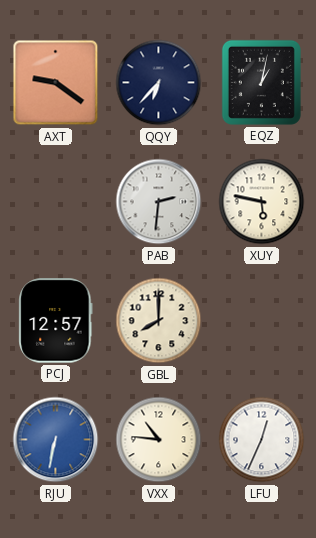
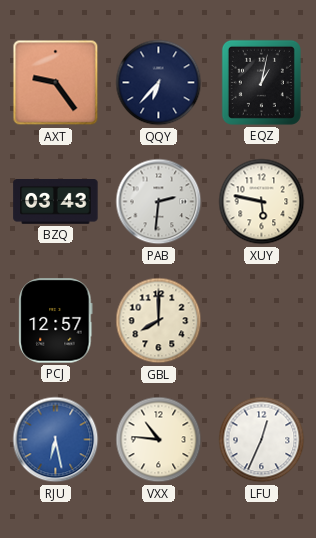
AXT: 9:21 -> 9:24
BZQ: none -> 03:43
RJU: 6:32 -> 6:28
